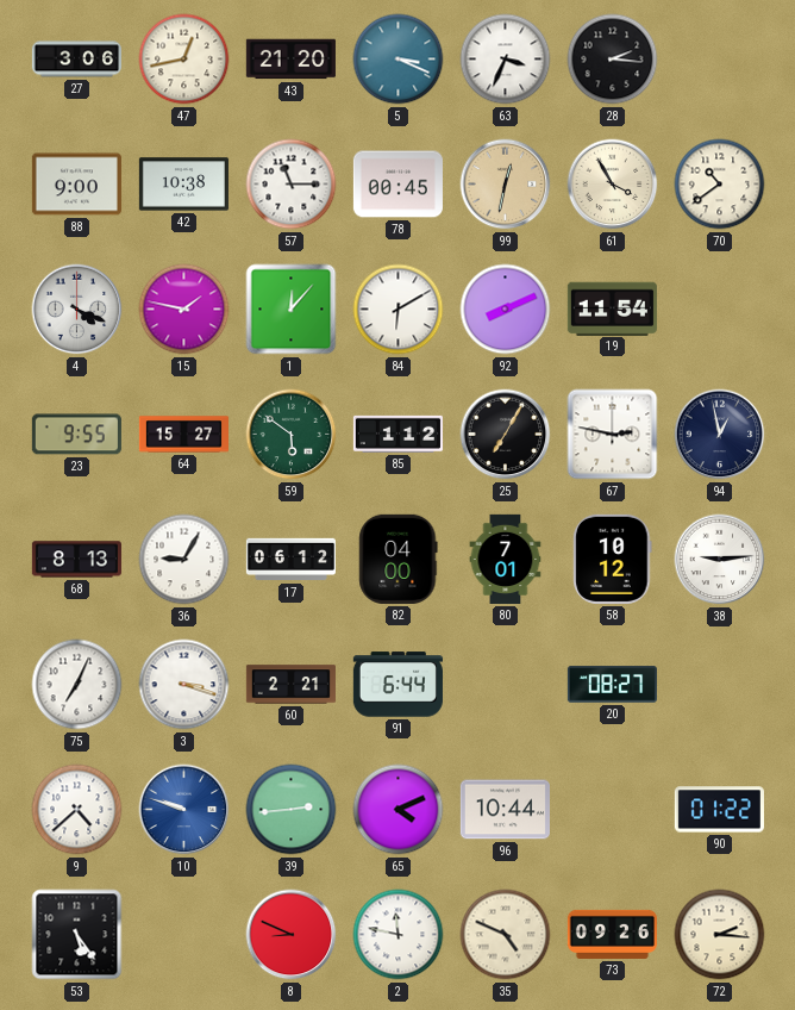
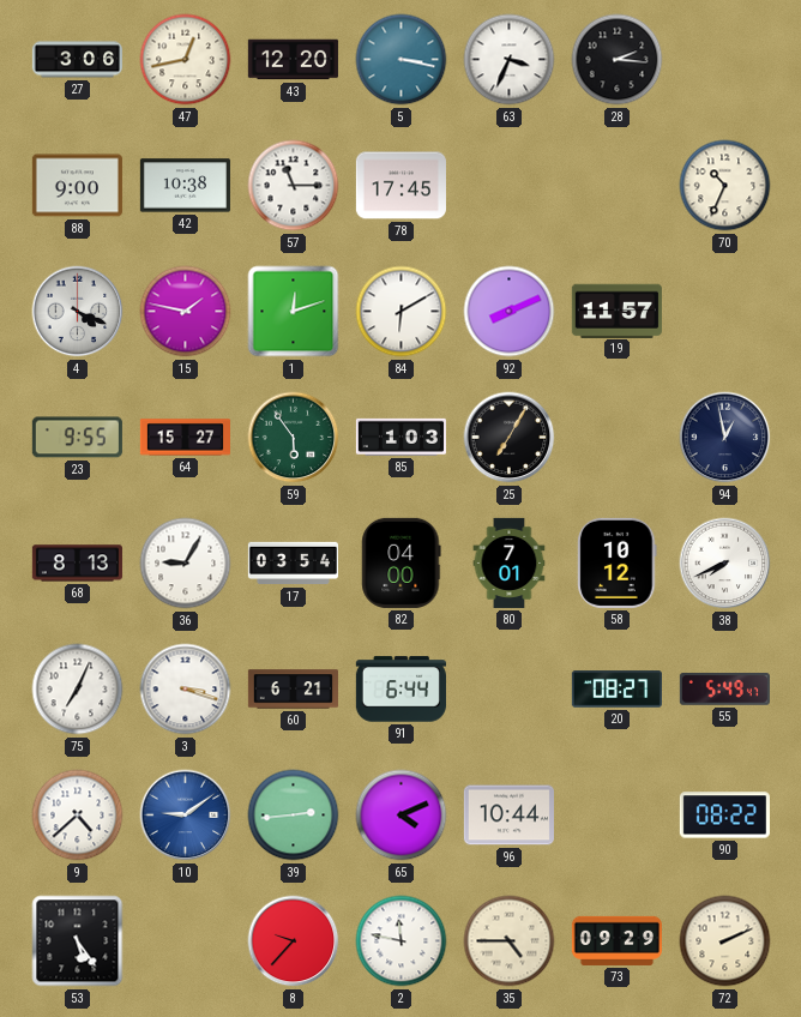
43: 21:20 -> 12:20
5: 3:19 -> 3:17
78: 00:45 -> 17:45
99: 12:32 -> none
61: 3:55 -> none
70: 10:39 -> 10:34
1: 12:07 -> 12:12
19: 11:54 -> 11:57
59: 5:51 -> 5:54
85: 1:12 -> 1:03
67: 2:47 -> none
17: 06:12 -> 03:54
38: 9:14 -> 7:41
60: 2:21 -> 6:21
55: none -> 5:49
10: 9:48 -> 9:09
90: 01:22 -> 08:22
8: 8:49 -> 9:37
35: 4:49 -> 4:45
73: 09:26 -> 09:29
72: 2:16 -> 2:11
